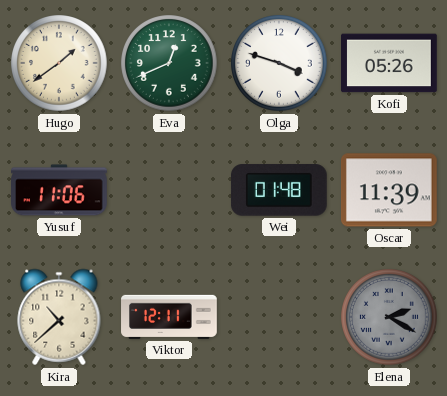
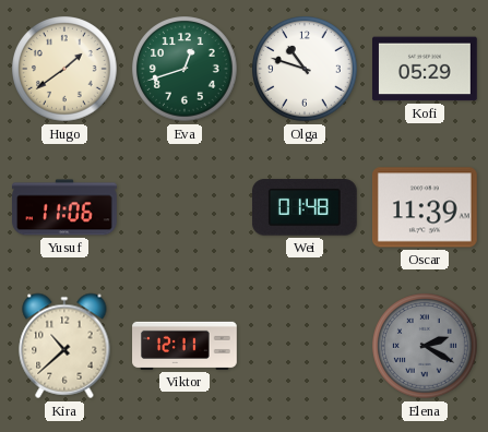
Eva: 12:41 -> 12:42
Olga: 3:48 -> 10:48
Kofi: 05:26 -> 05:29
